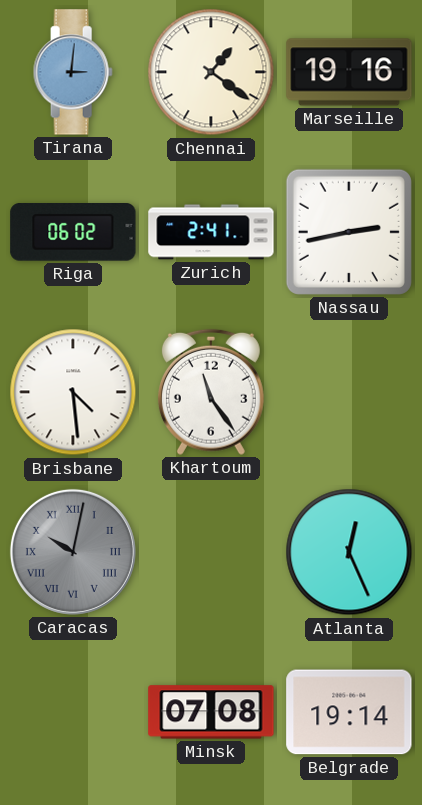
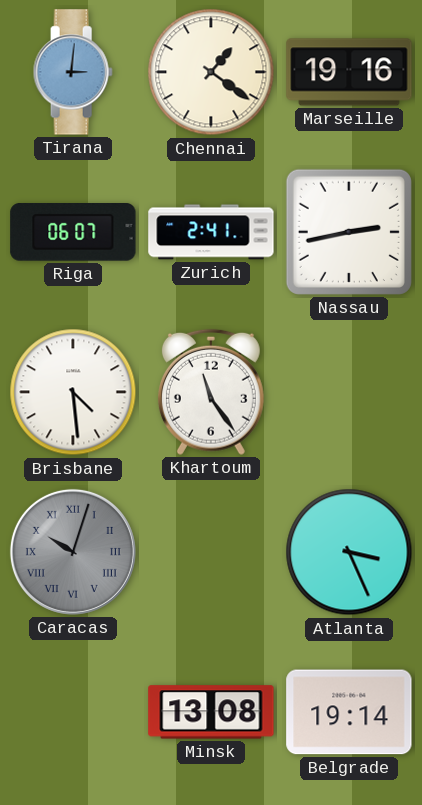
Riga: 06:02 -> 06:07
Caracas: 10:02 -> 10:03
Atlanta: 12:26 -> 3:26
Minsk: 07:08 -> 13:08
